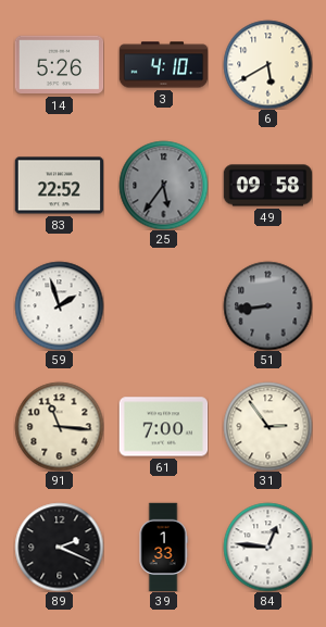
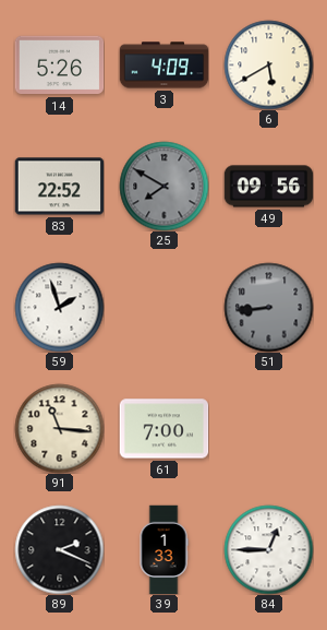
3: 4:10 -> 4:09
25: 5:36 -> 7:50
49: 09:58 -> 09:56
31: 2:54 -> none
84: 12:46 -> 12:45
